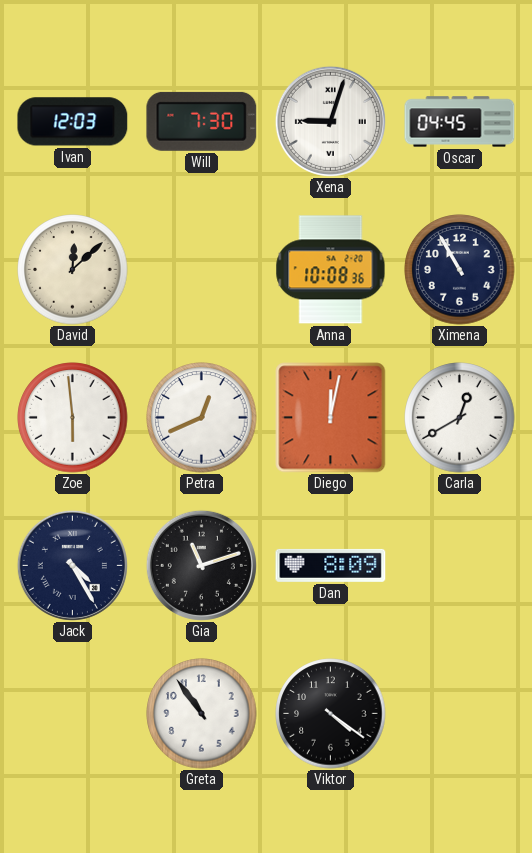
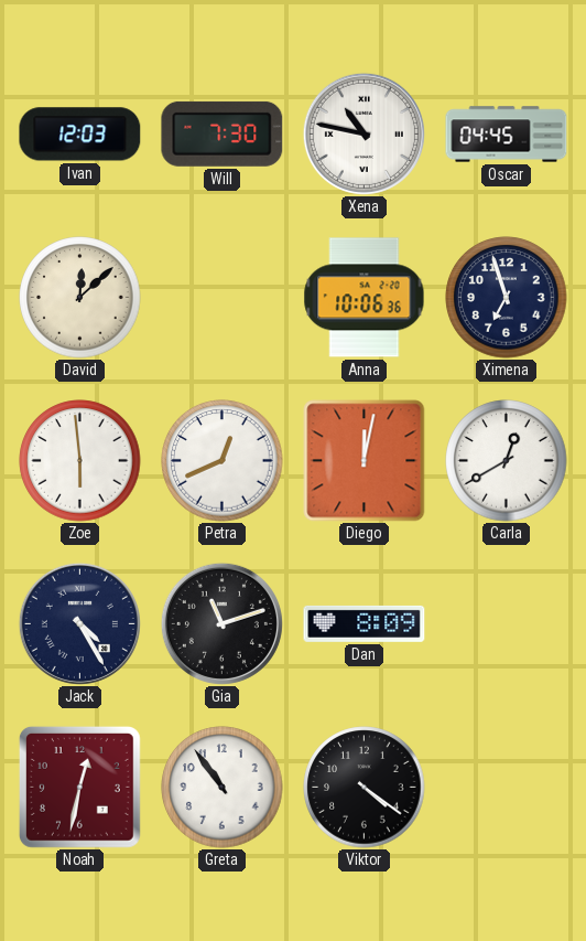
Xena: 9:03 -> 10:47
Anna: 10:08 -> 10:06
Ximena: 10:55 -> 6:57
Noah: none -> 12:32
